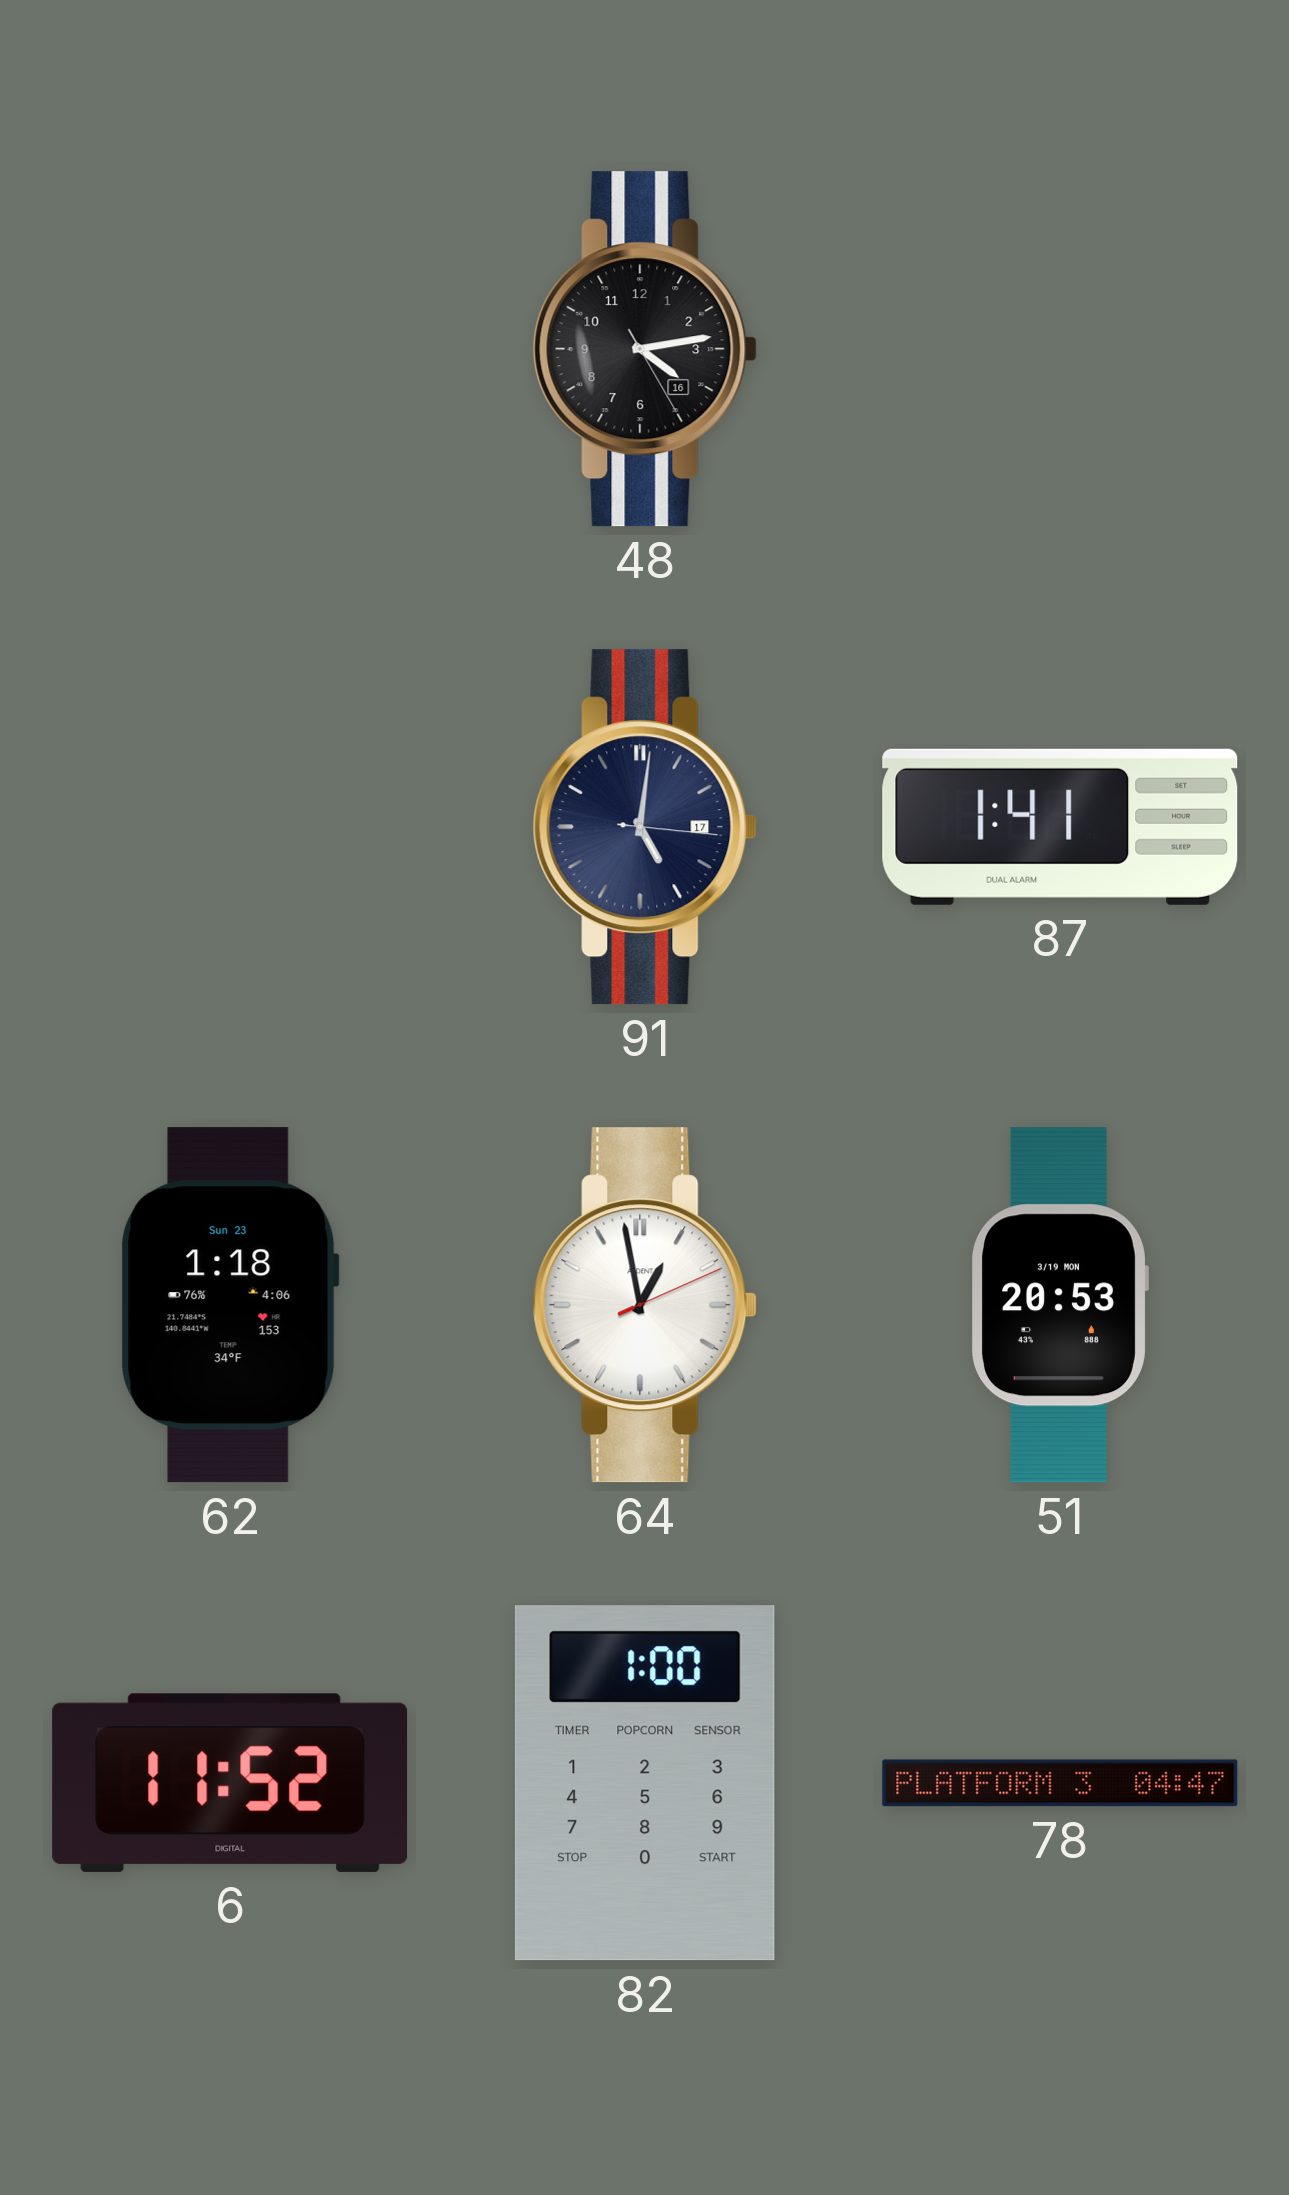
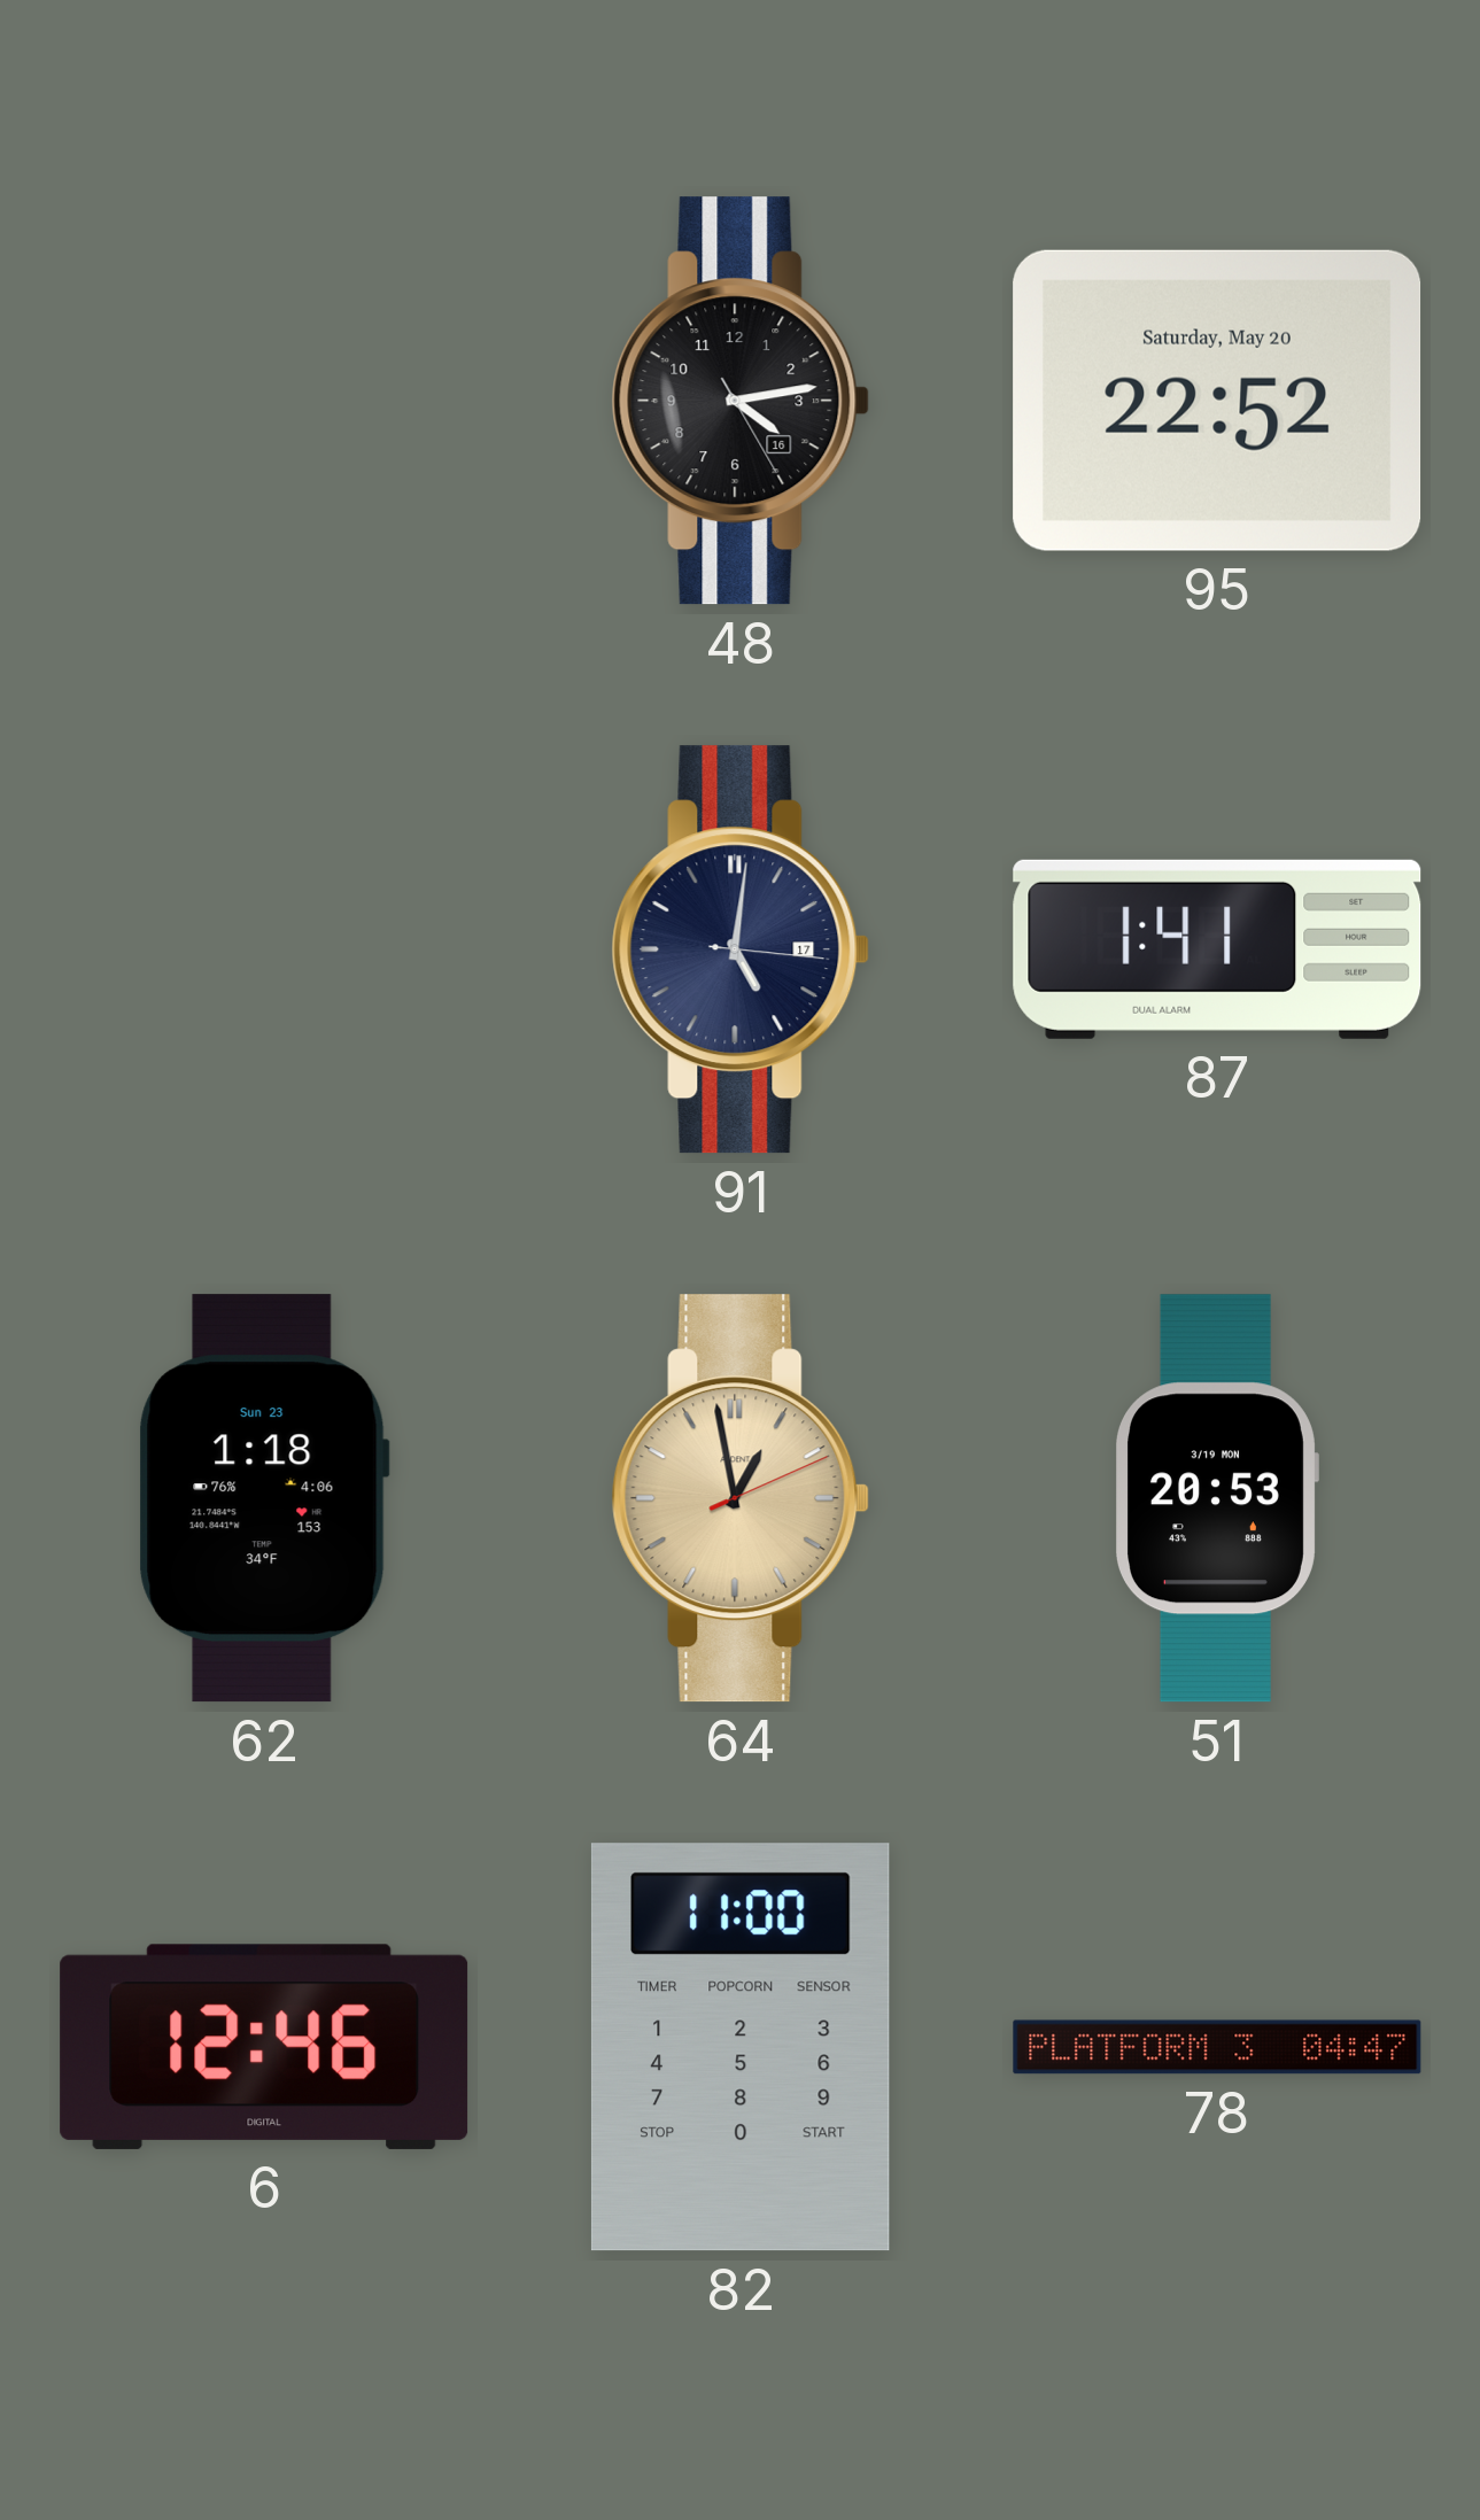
95: none -> 22:52
64 dial: white -> champagne
6: 11:52 -> 12:46
82: 1:00 -> 11:00
